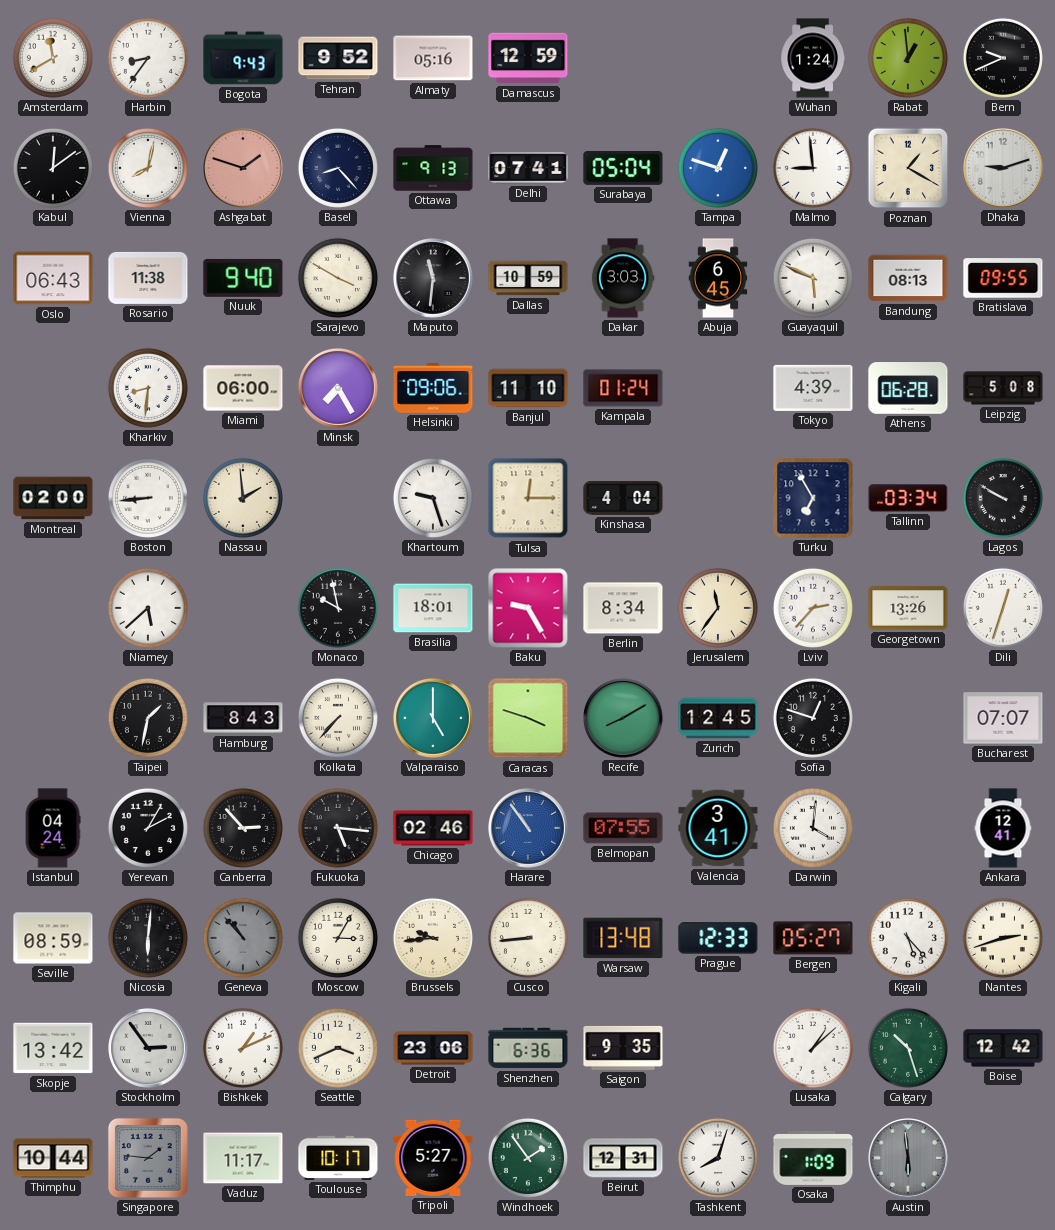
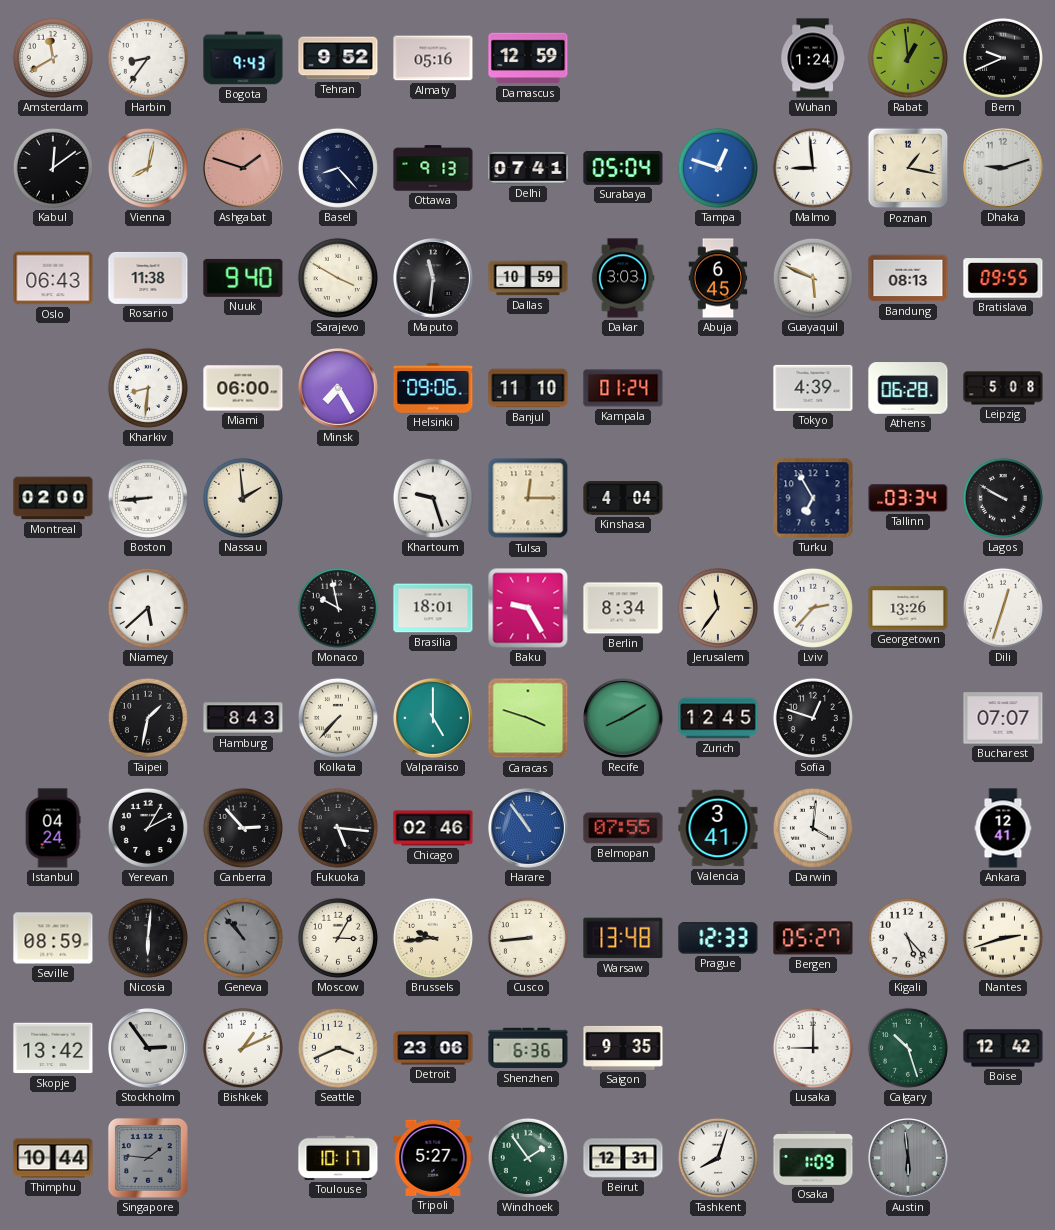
Poznan: 1:20 -> 1:17
Lusaka: 1:08 -> 9:00
Vaduz: 11:17 -> none
